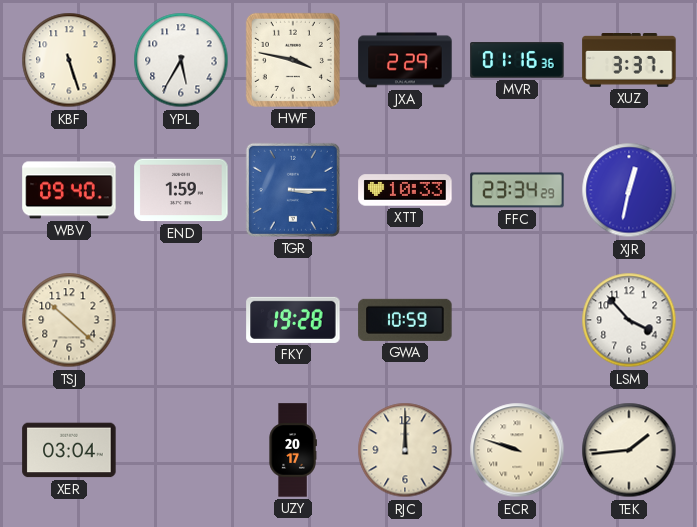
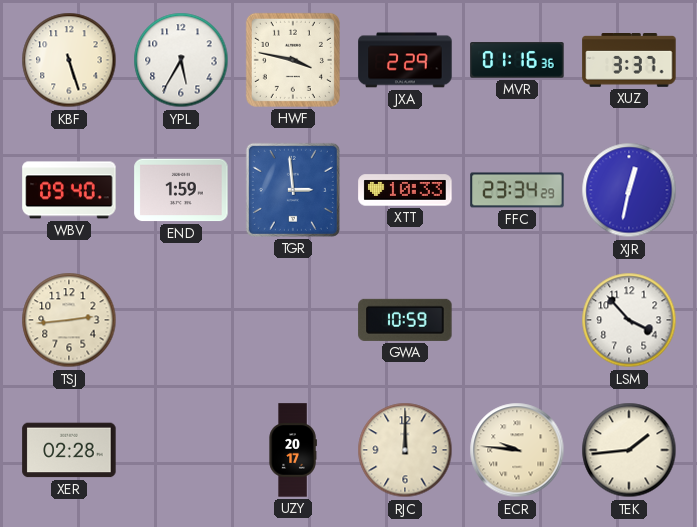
TGR: 3:15 -> 2:59
TSJ: 10:22 -> 2:44
FKY: 19:28 -> none
XER: 03:04 -> 02:28
ECR: 9:48 -> 9:46
